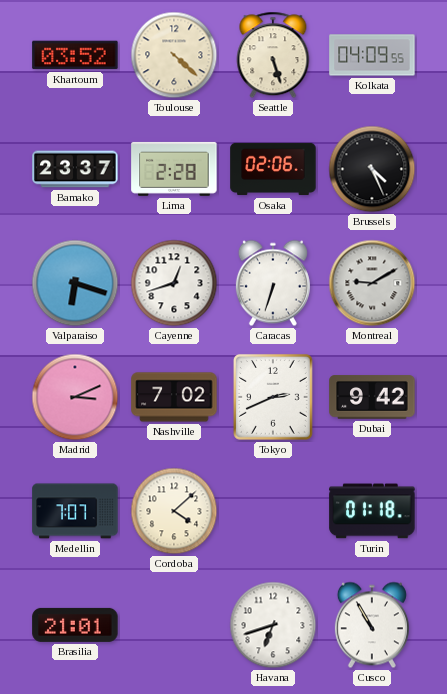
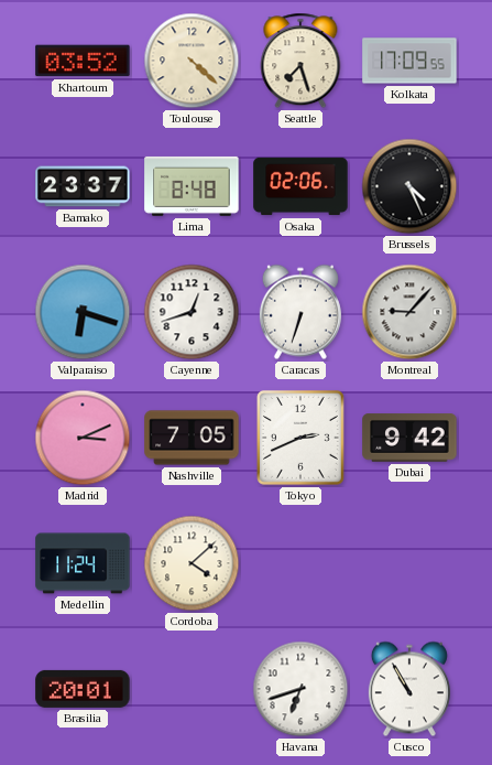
Seattle: 5:27 -> 7:27
Kolkata: 04:09 -> 17:09
Lima: 2:28 -> 8:48
Montreal: 9:10 -> 9:07
Nashville: 7:02 -> 7:05
Medellin: 7:07 -> 11:24
Turin: 01:18 -> none
Brasilia: 21:01 -> 20:01
